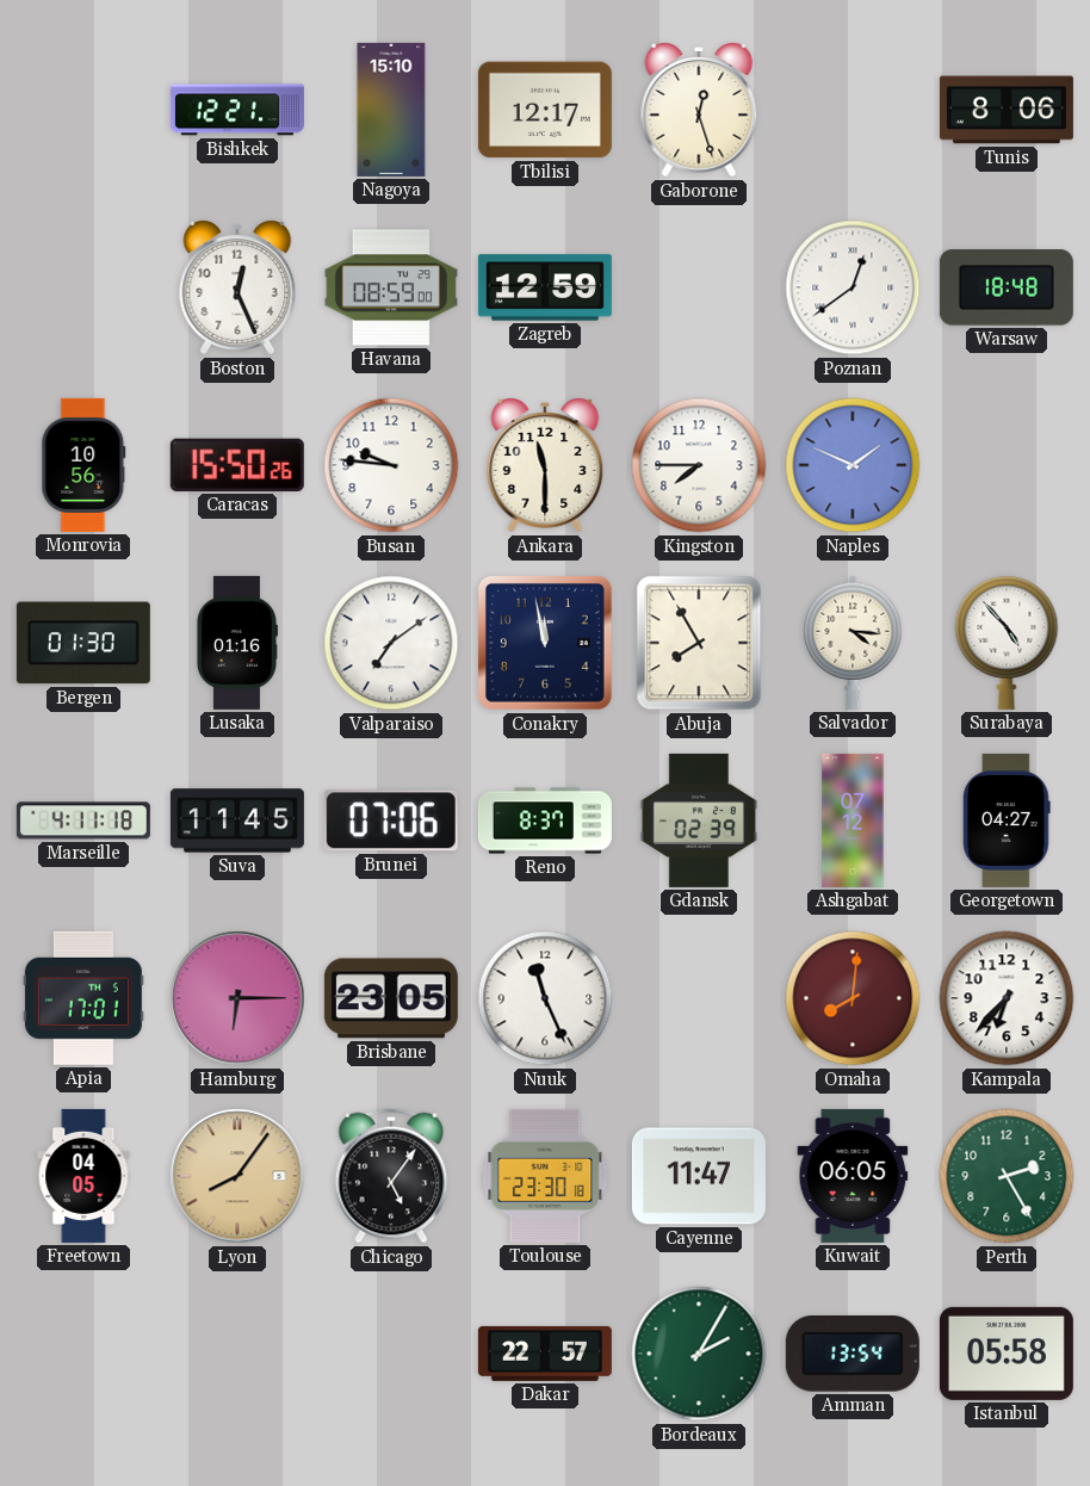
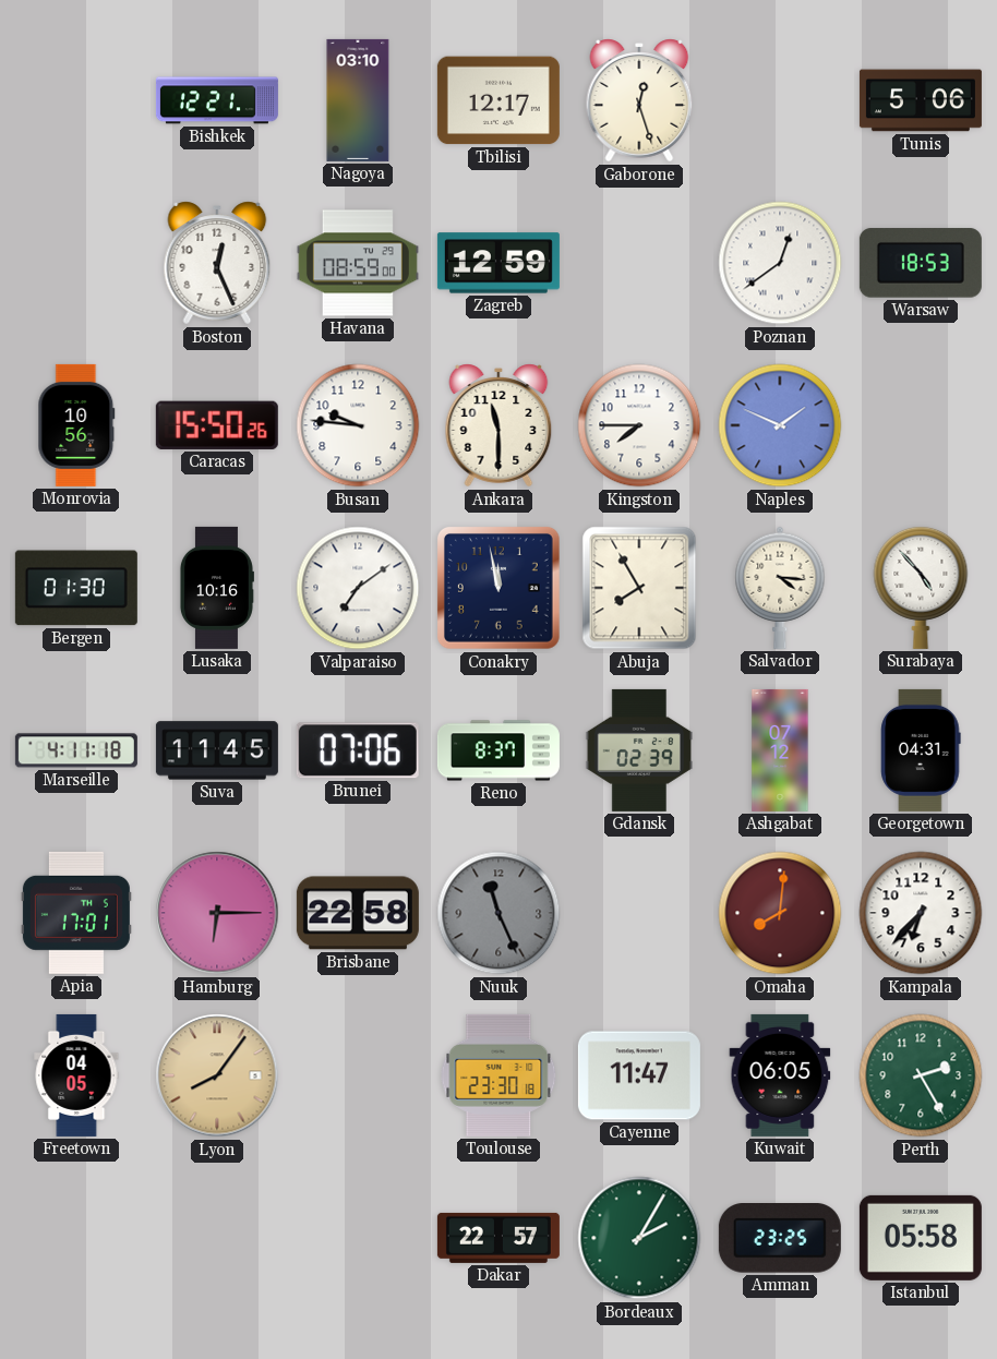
Nagoya: 15:10 -> 03:10
Tunis: 8:06 -> 5:06
Warsaw: 18:48 -> 18:53
Lusaka: 01:16 -> 10:16
Georgetown: 04:27 -> 04:31
Brisbane: 23:05 -> 22:58
Nuuk dial: white -> grey
Chicago: 5:06 -> none
Amman: 13:54 -> 23:25
